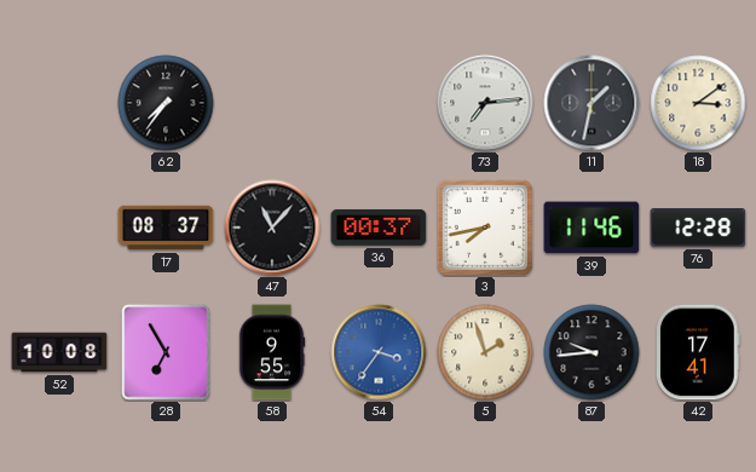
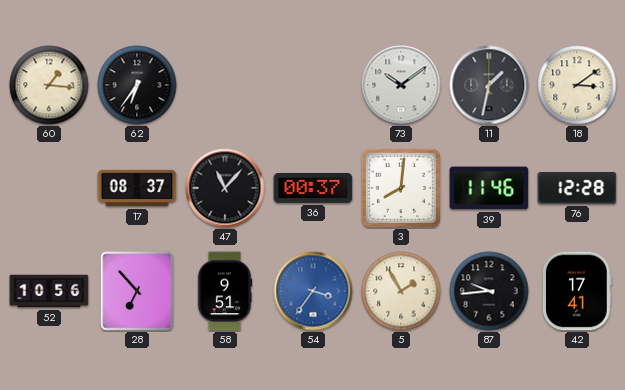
60: none -> 1:16
62: 7:36 -> 6:36
73: 7:14 -> 10:09
3: 7:43 -> 8:01
52: 10:08 -> 10:56
28: 6:55 -> 6:53
58: 9:55 -> 9:51
5: 1:57 -> 1:55
